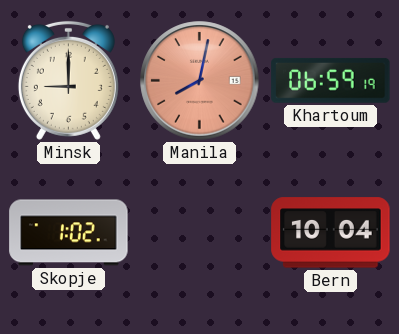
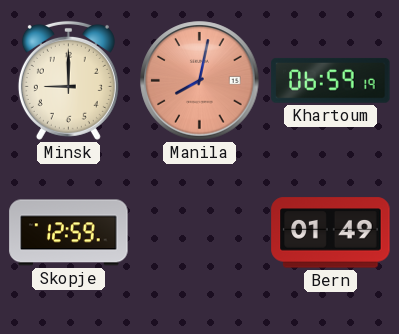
Skopje: 1:02 -> 12:59
Bern: 10:04 -> 01:49
